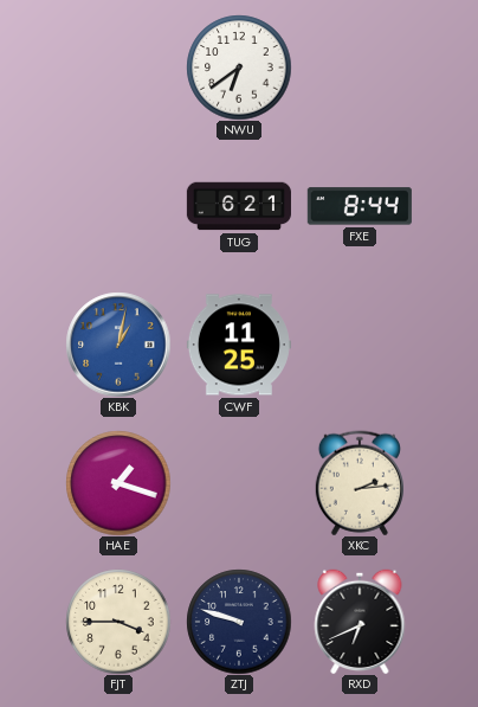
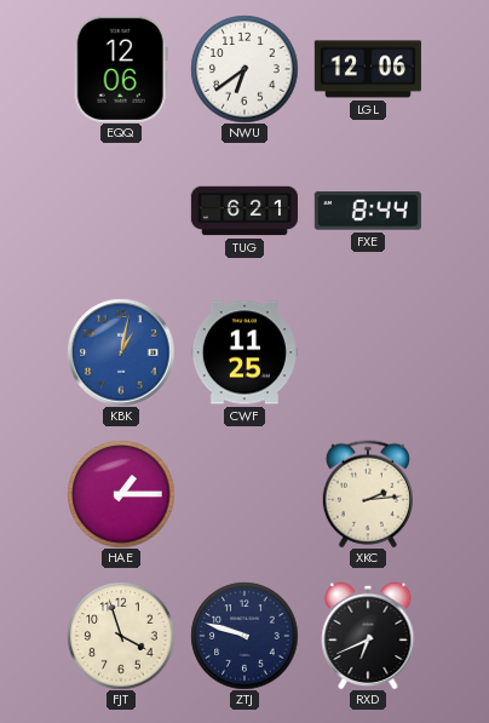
EQQ: none -> 12:06
LGL: none -> 12:06
HAE: 1:18 -> 1:15
FJT: 3:45 -> 3:57
